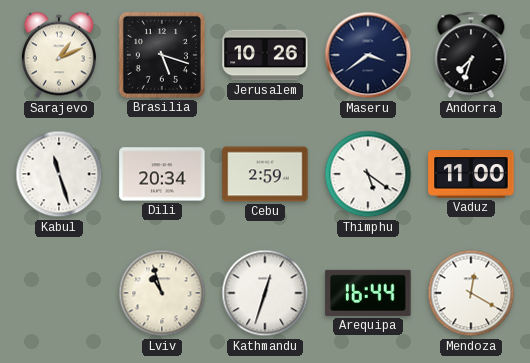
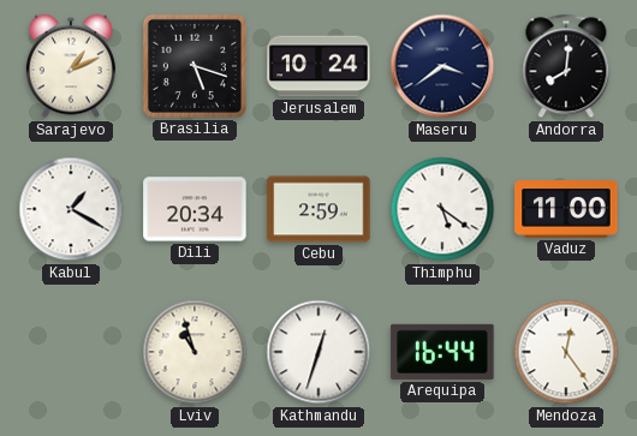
Jerusalem: 10:26 -> 10:24
Andorra: 7:33 -> 8:01
Kabul: 11:27 -> 1:20
Mendoza: 12:20 -> 12:24
